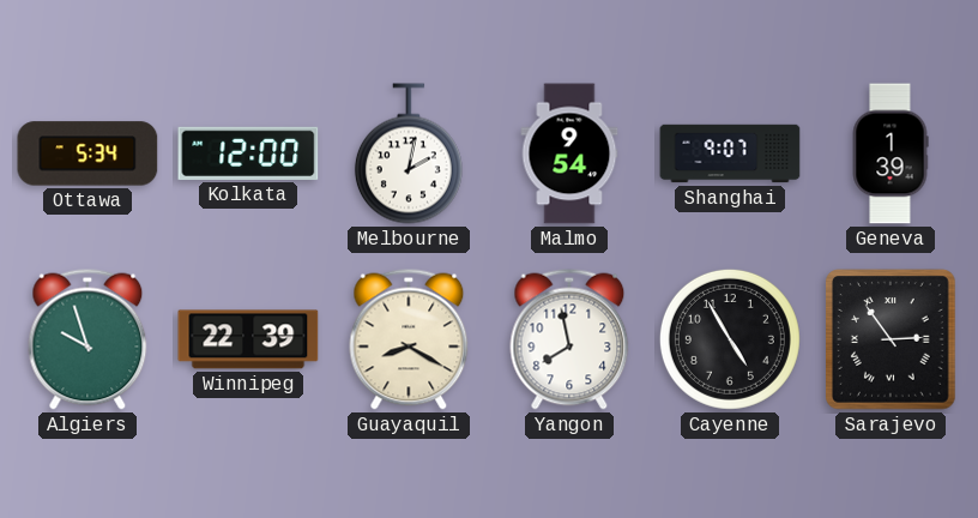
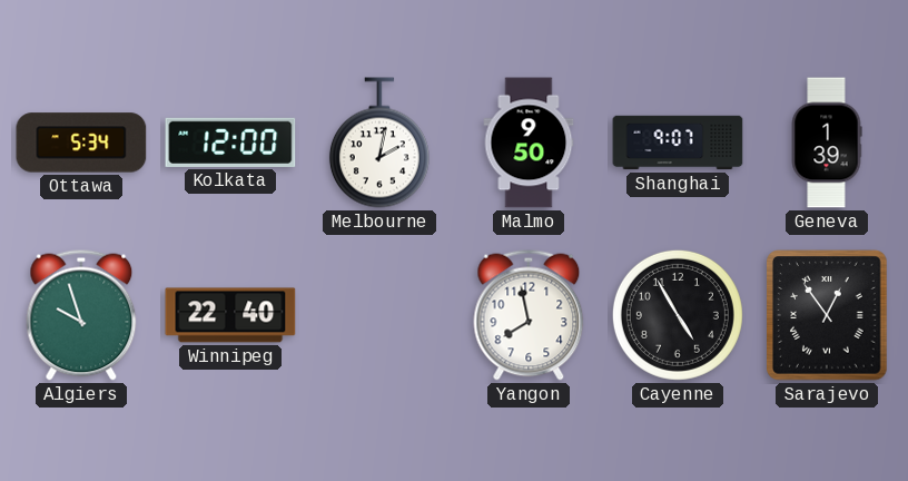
Malmo: 9:54 -> 9:50
Winnipeg: 22:39 -> 22:40
Guayaquil: 8:20 -> none
Sarajevo: 2:54 -> 12:54
